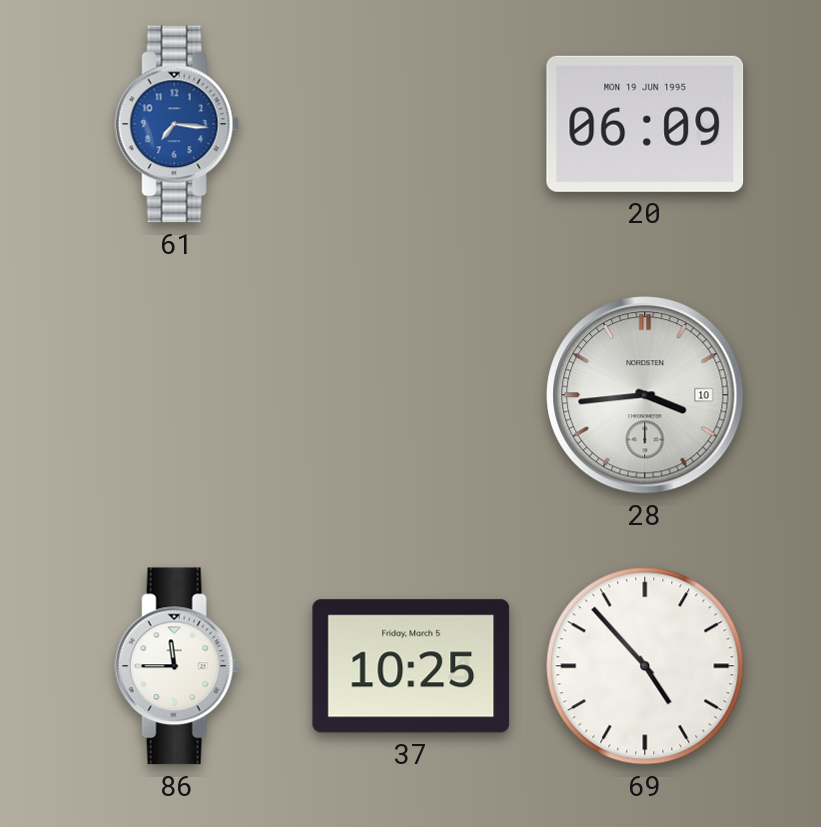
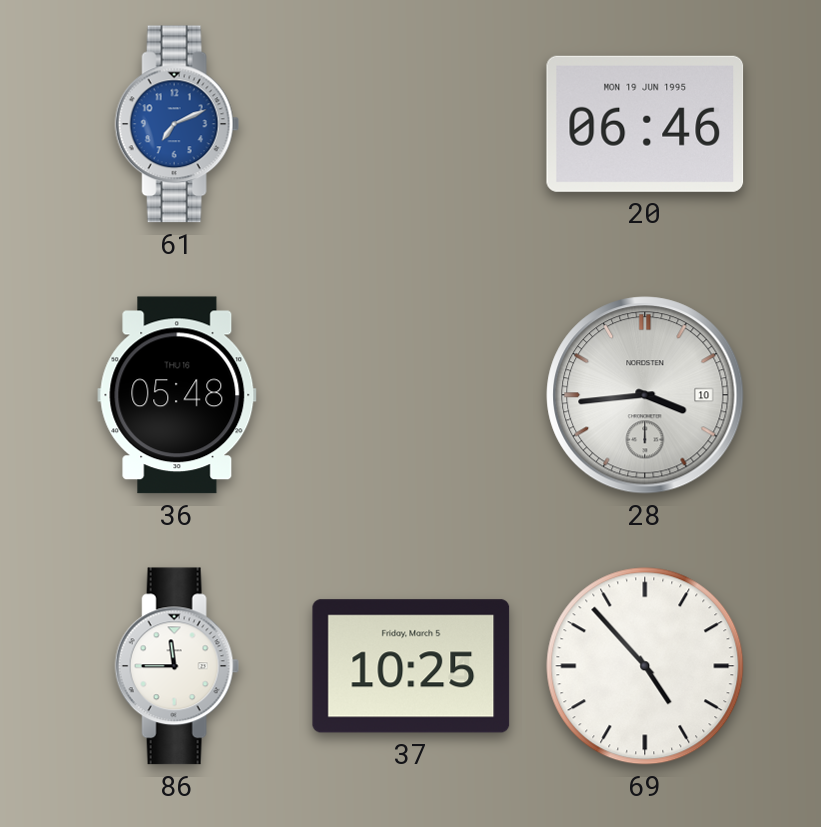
61: 7:16 -> 7:11
20: 06:09 -> 06:46
36: none -> 05:48
